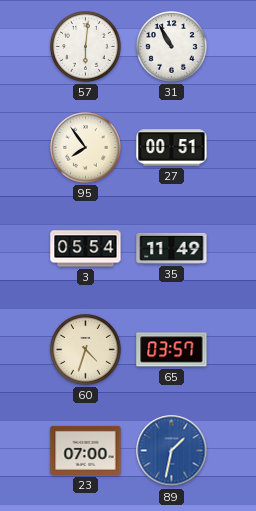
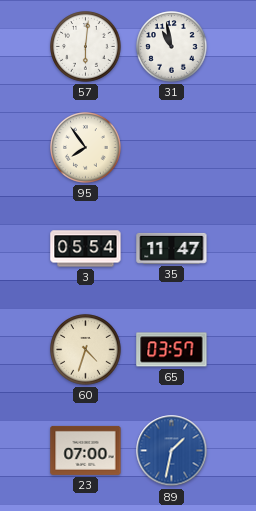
31: 10:55 -> 10:58
27: 00:51 -> none
35: 11:49 -> 11:47
